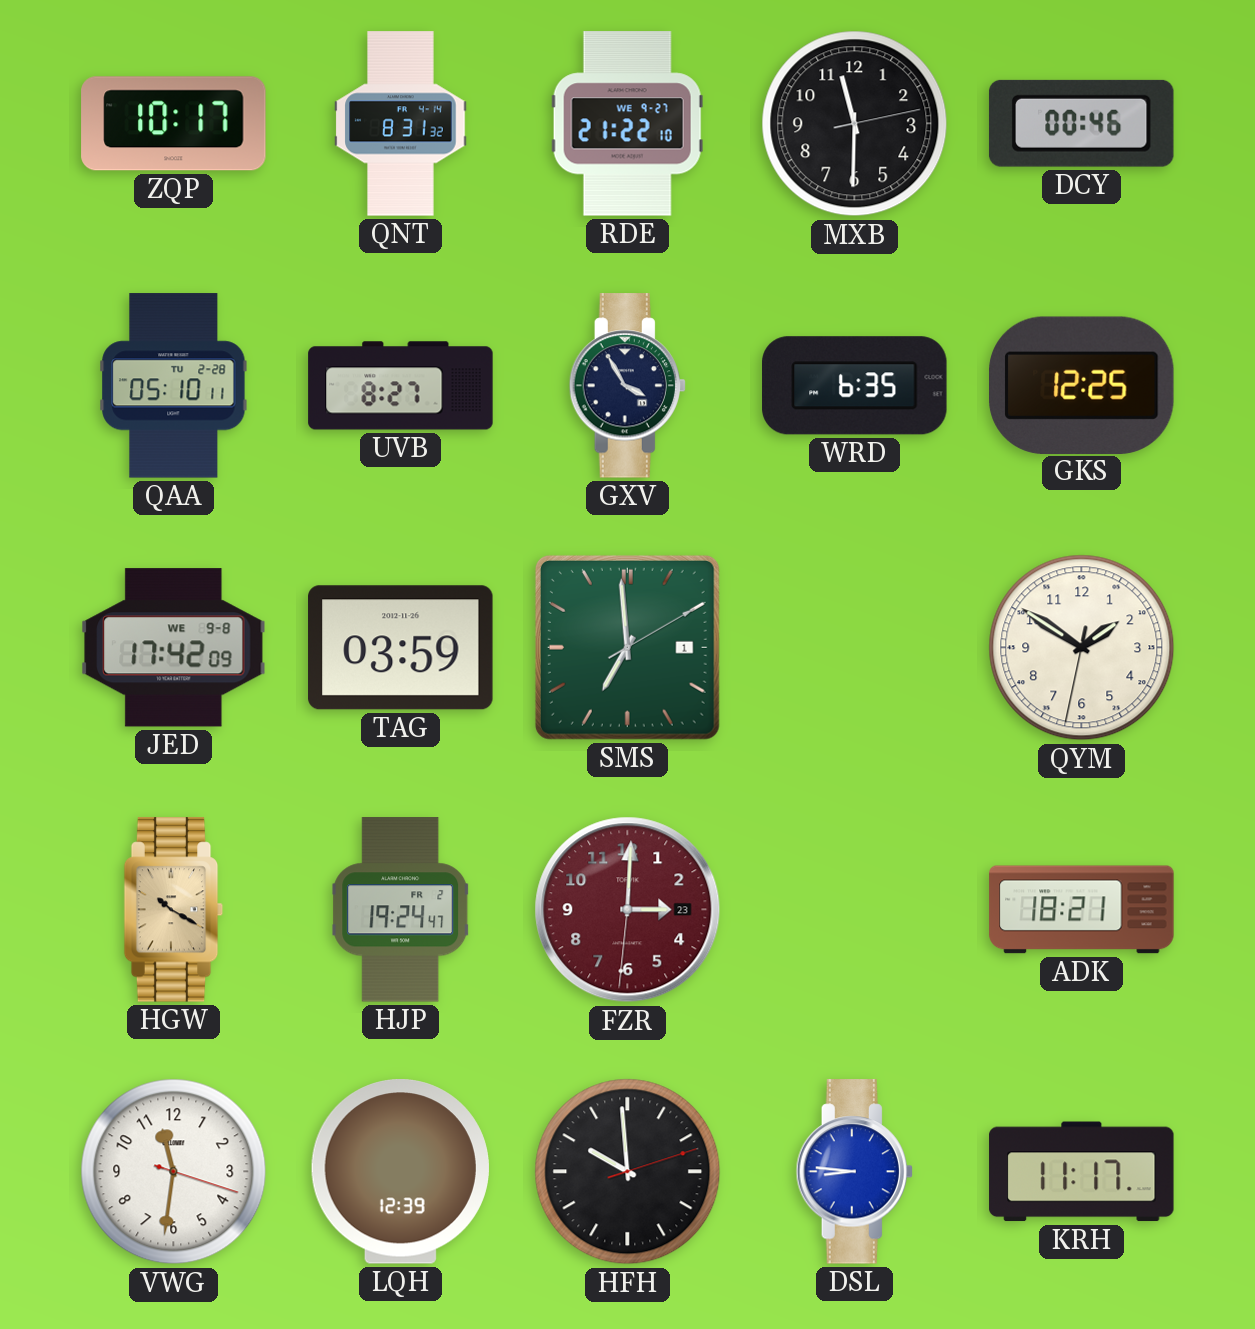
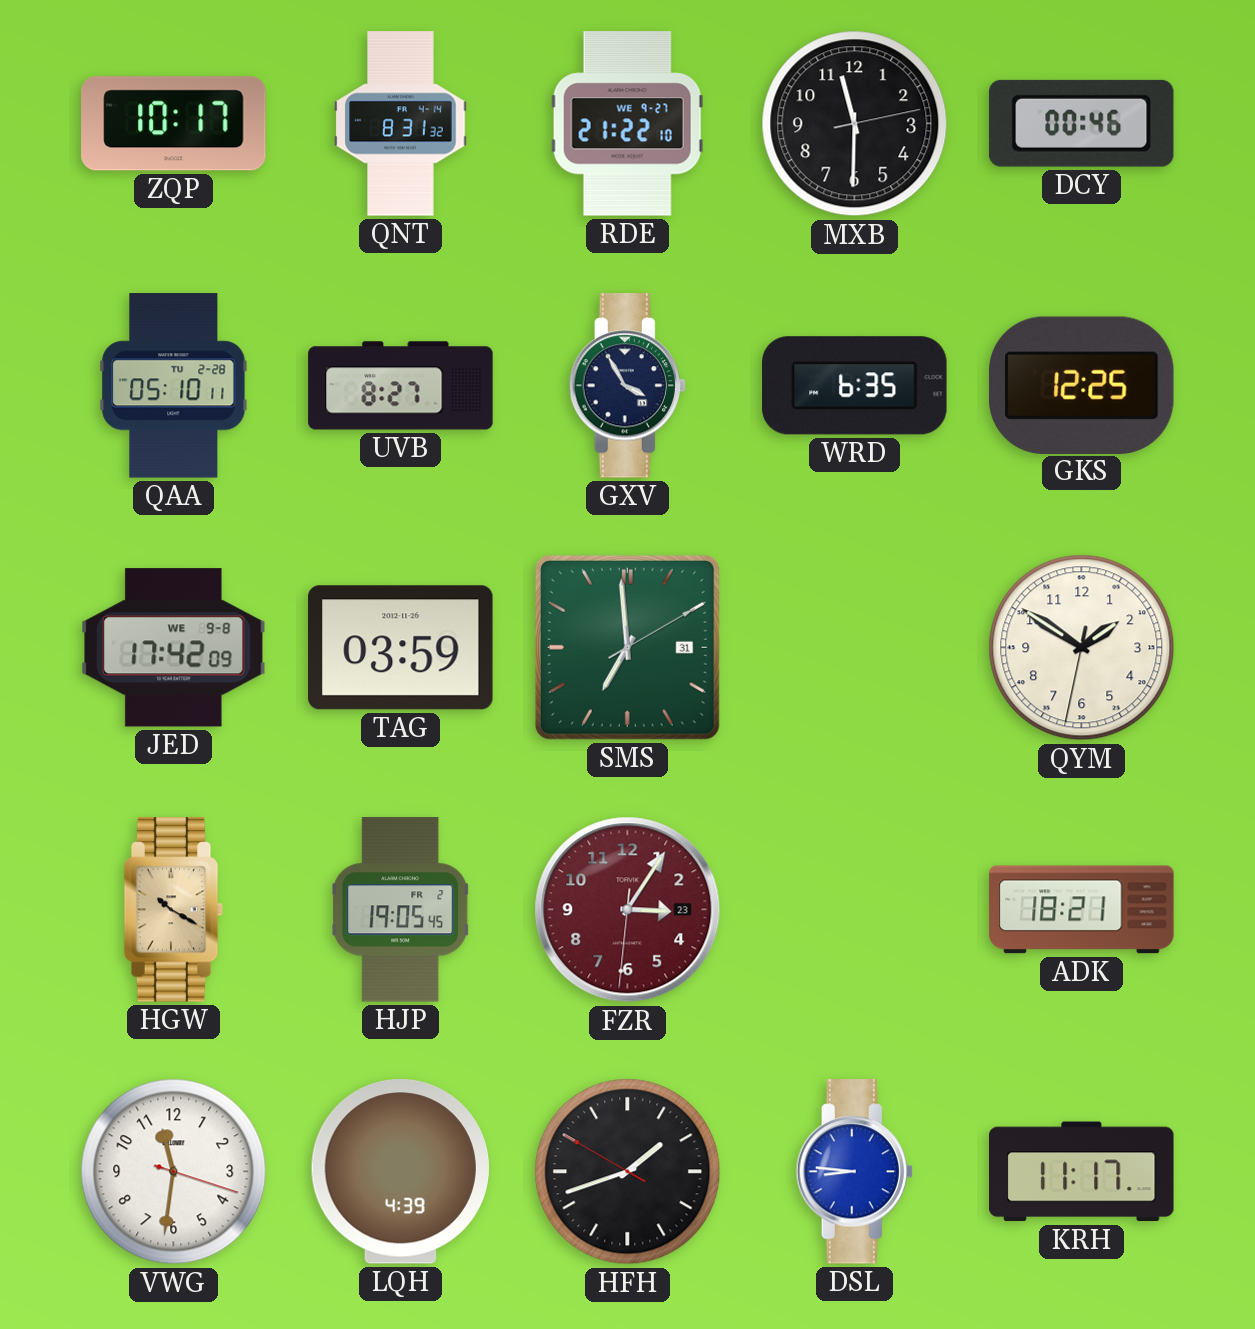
SMS date: 1 -> 31
HJP: 19:24 -> 19:05
FZR: 3:00 -> 3:05
LQH: 12:39 -> 4:39
HFH: 9:59 -> 1:41
